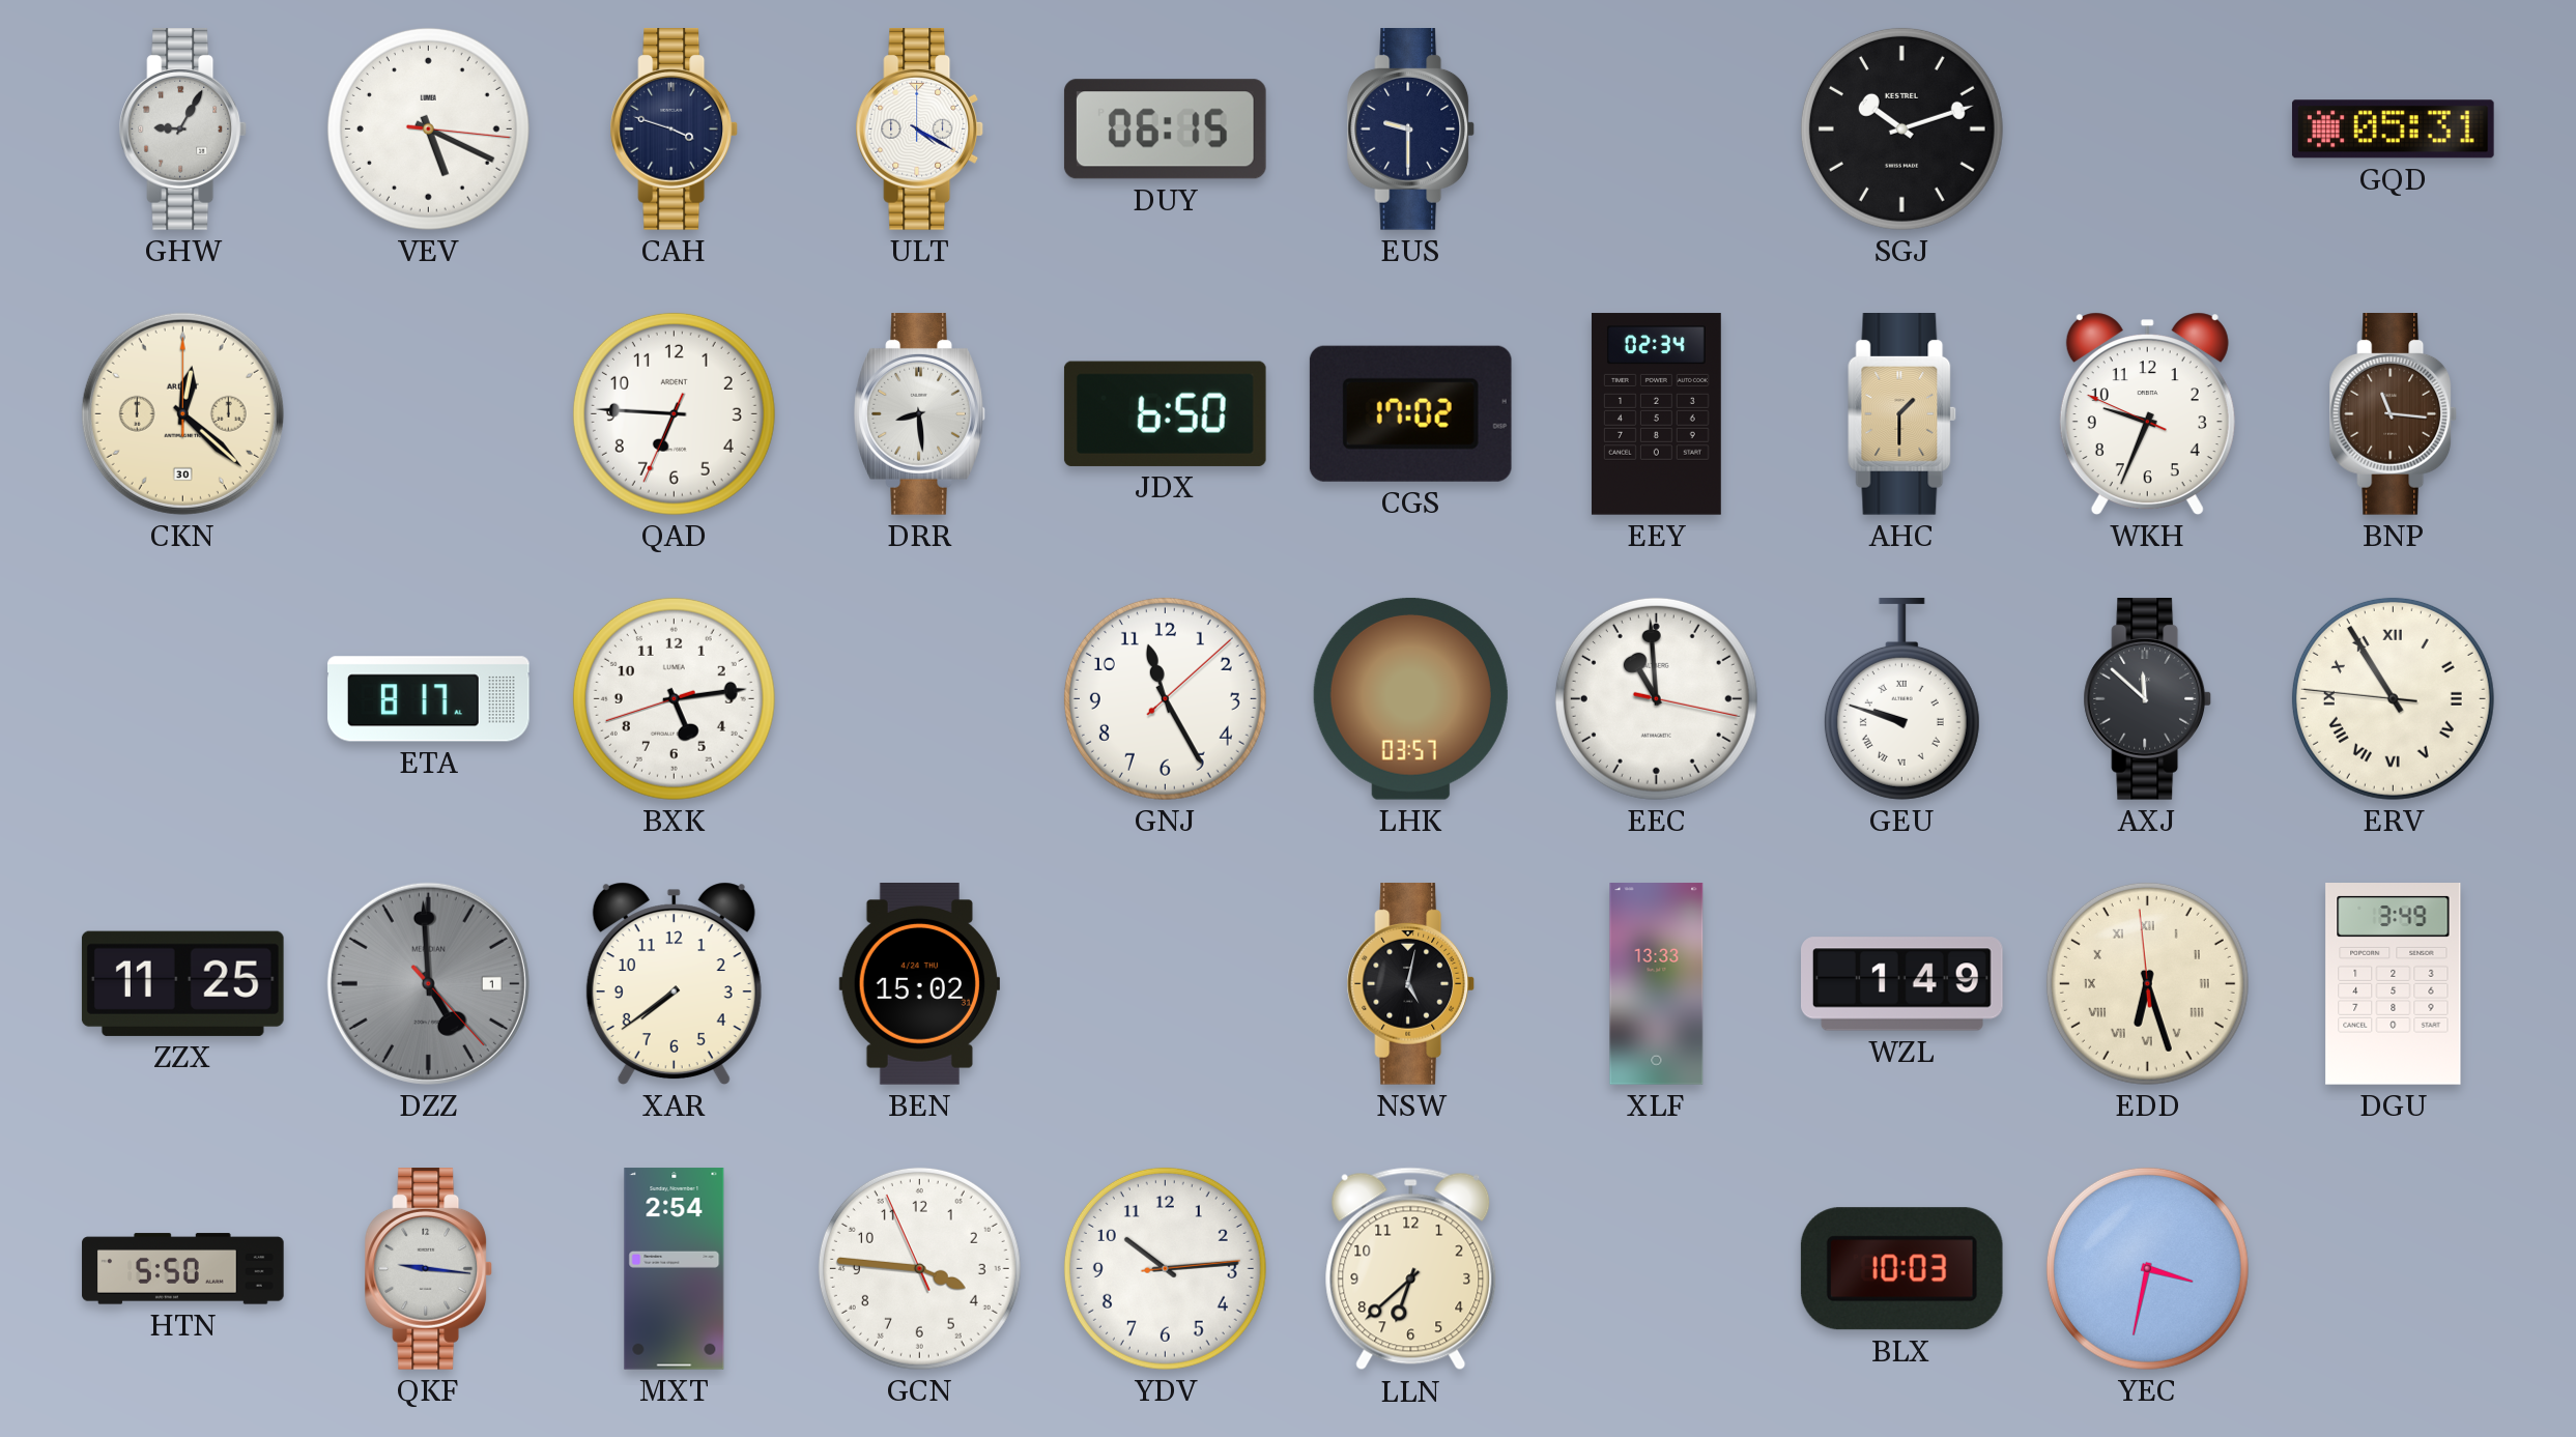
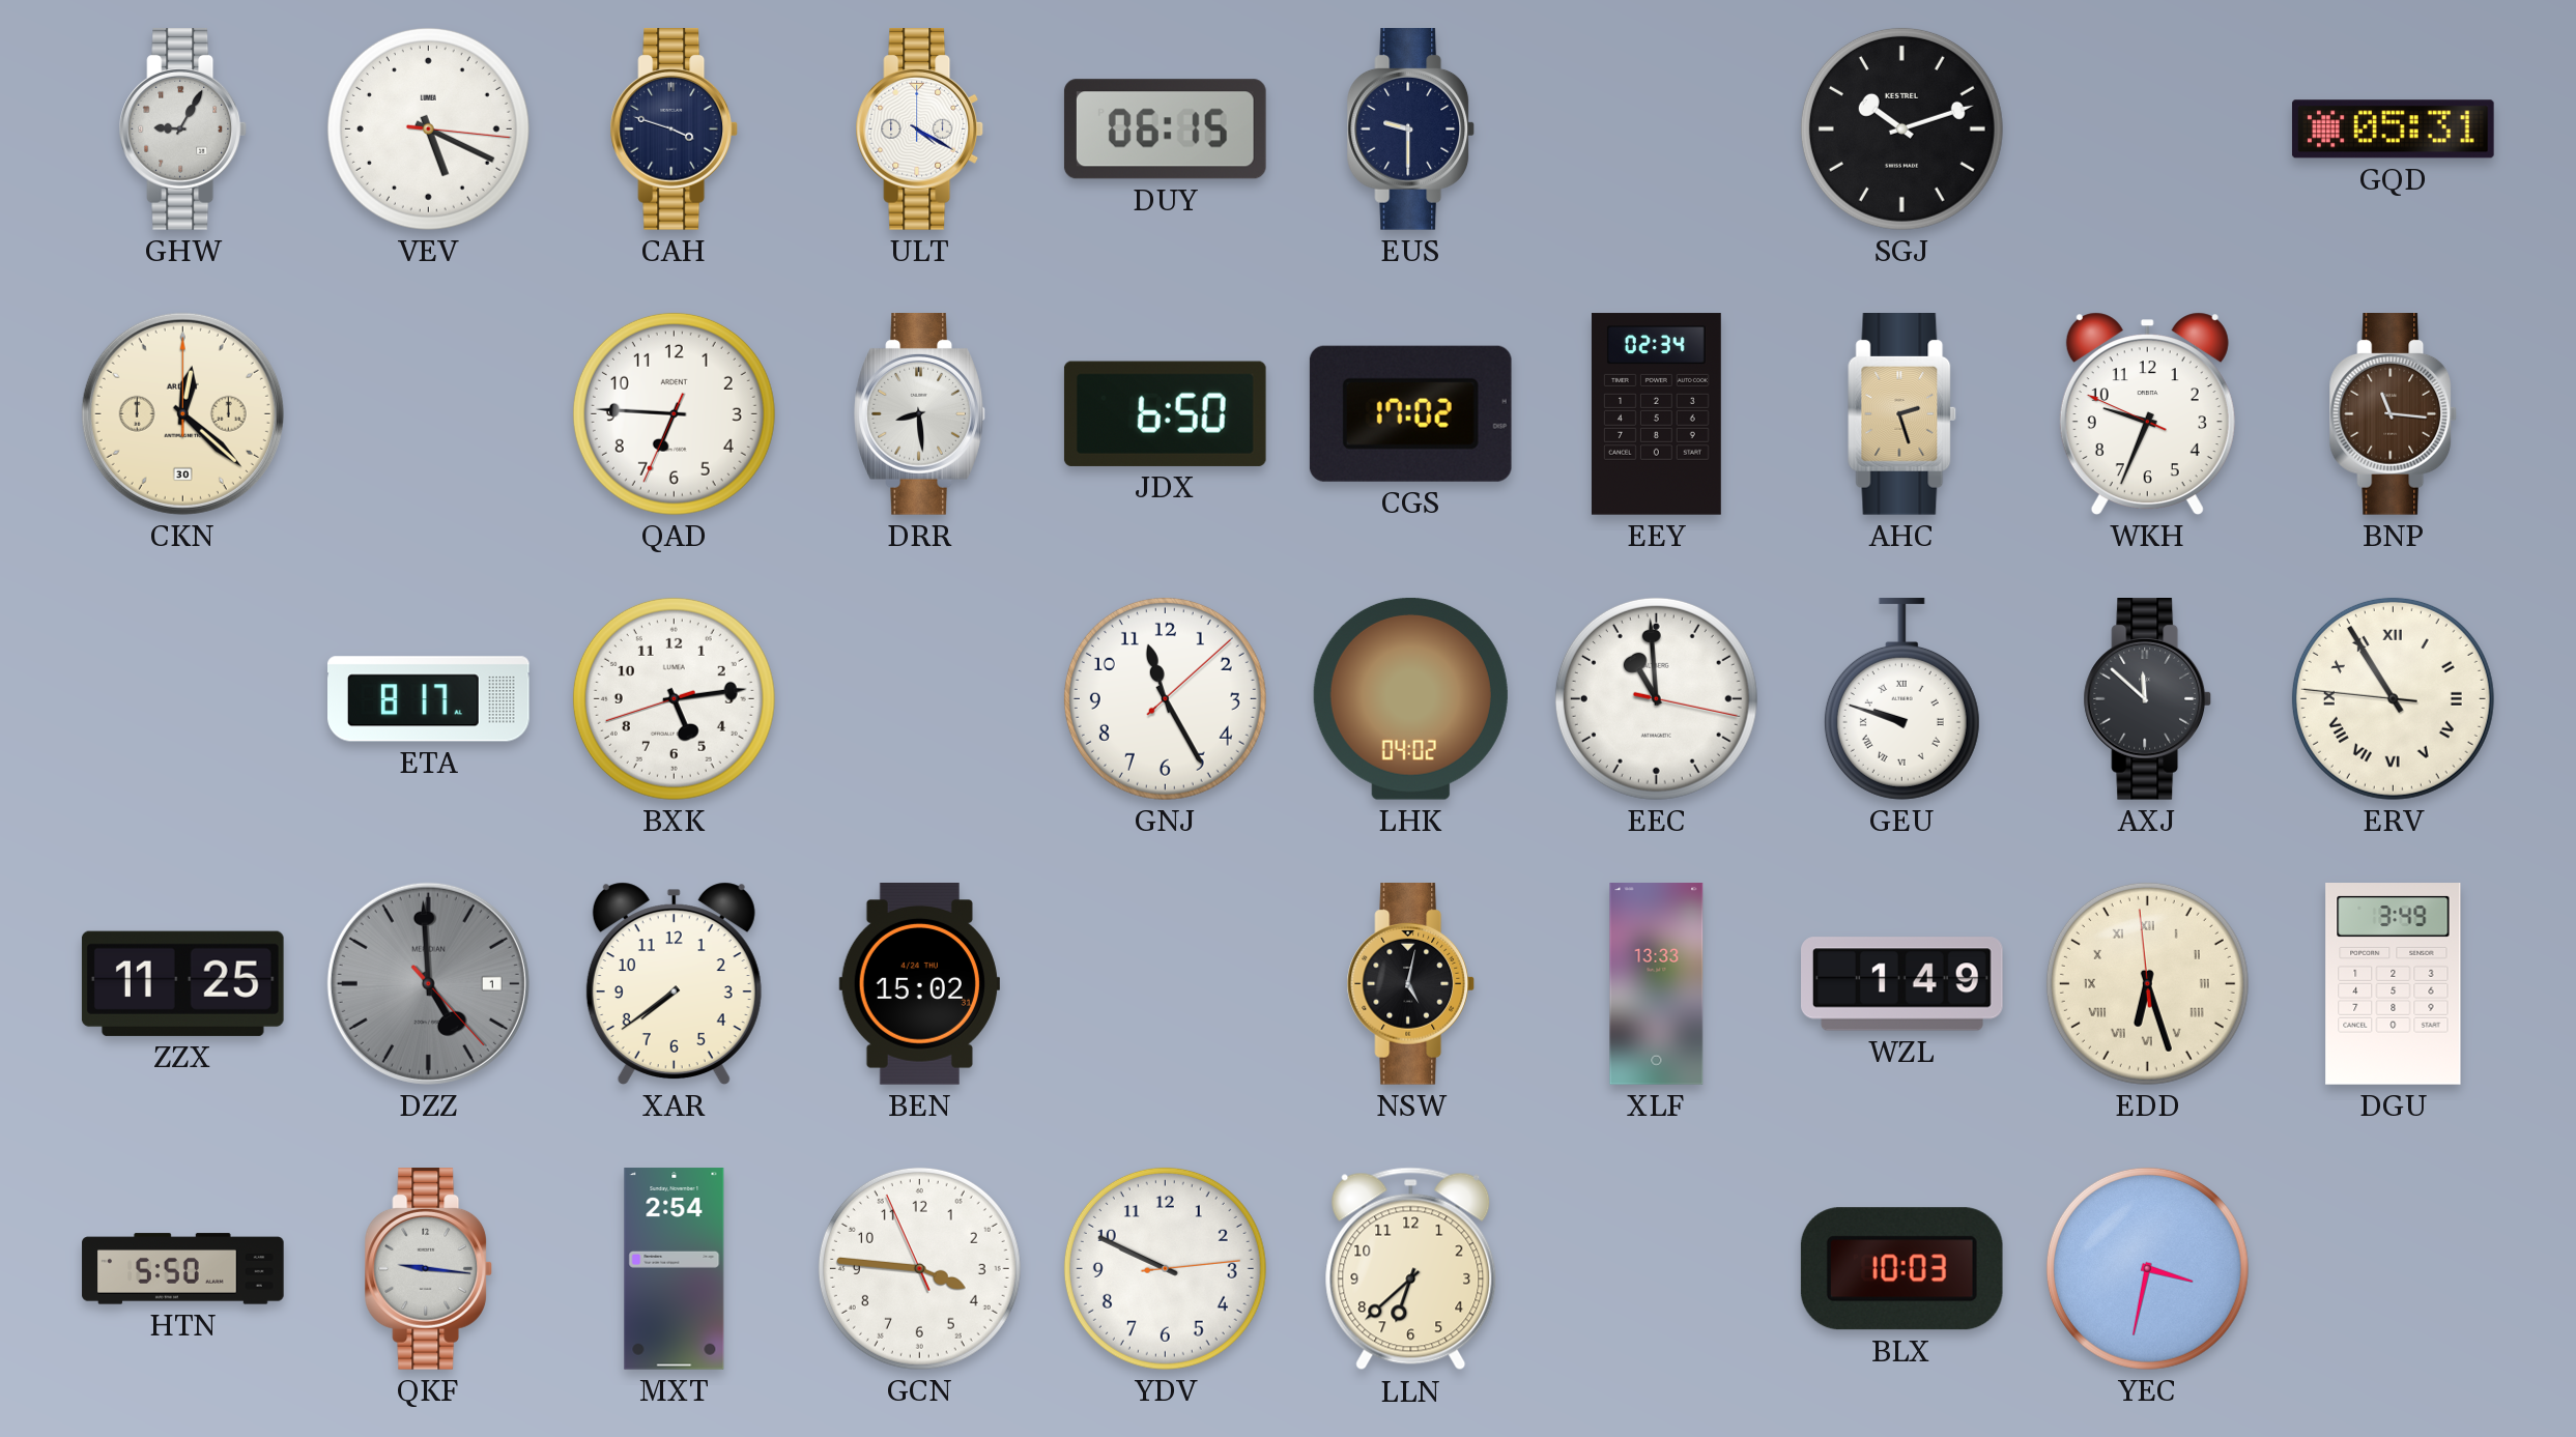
AHC: 1:30 -> 2:27
LHK: 03:57 -> 04:02
YDV: 10:14 -> 9:49
